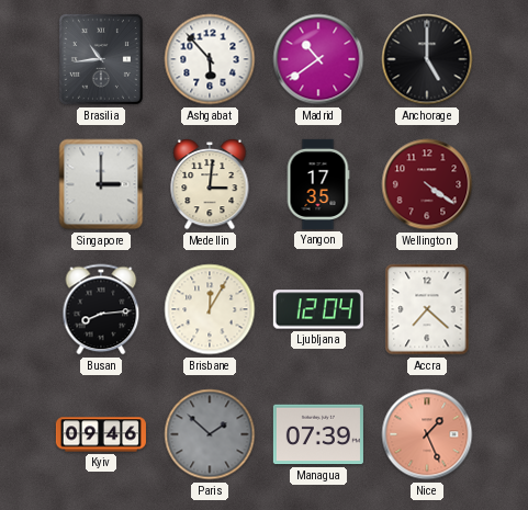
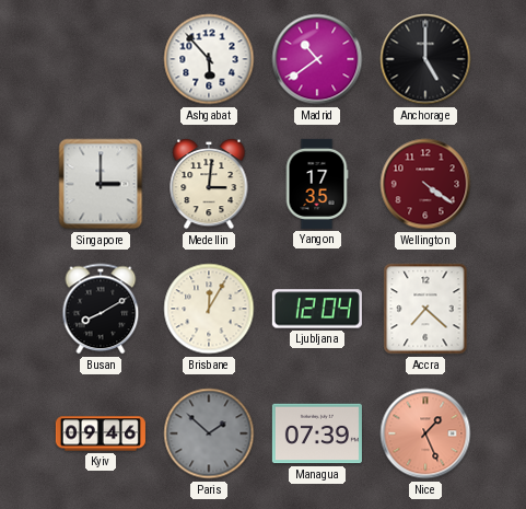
Brasilia: 10:44 -> none
Busan: 8:14 -> 8:10
